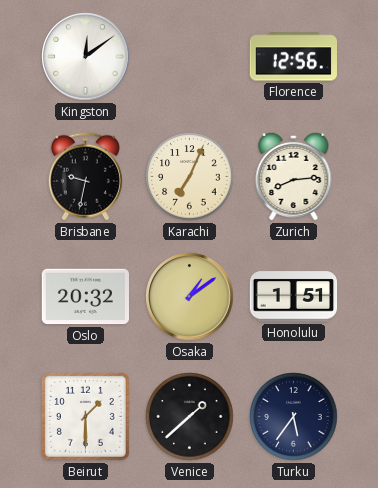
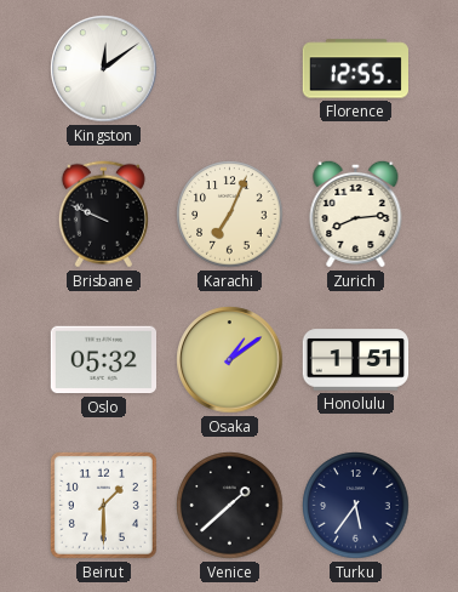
Florence: 12:56 -> 12:55
Brisbane: 9:32 -> 9:49
Oslo: 20:32 -> 05:32
